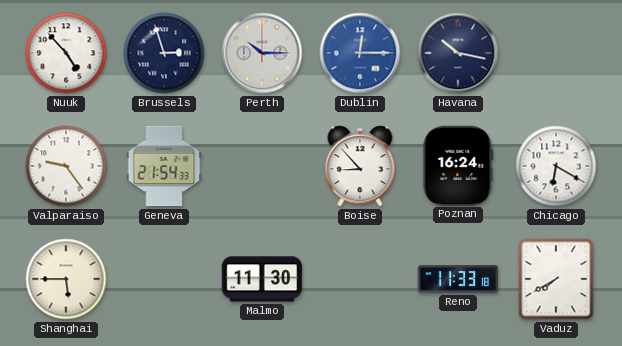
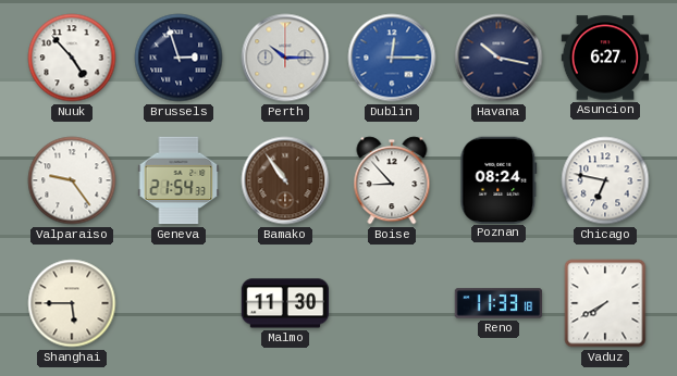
Asuncion: none -> 6:27
Bamako: none -> 10:54
Poznan: 16:24 -> 08:24
Chicago: 6:20 -> 6:47
